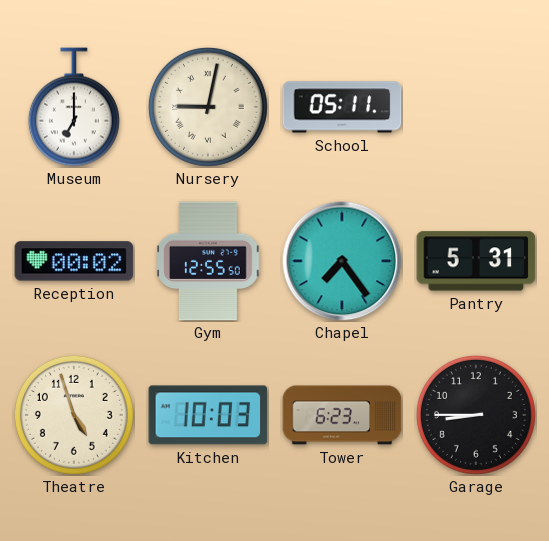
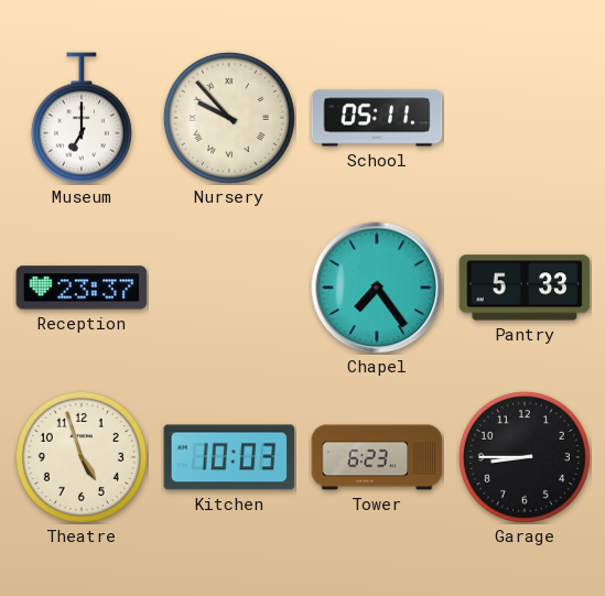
Nursery: 9:02 -> 9:53
Reception: 00:02 -> 23:37
Gym: 12:55 -> none
Pantry: 5:31 -> 5:33
